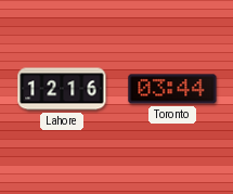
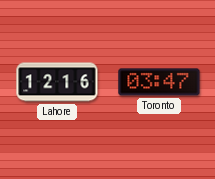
Toronto: 03:44 -> 03:47
